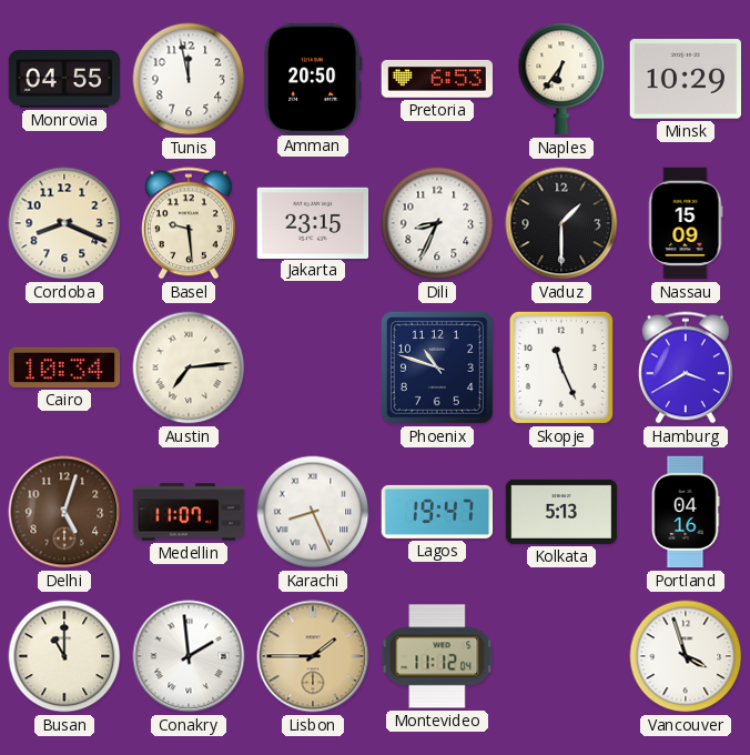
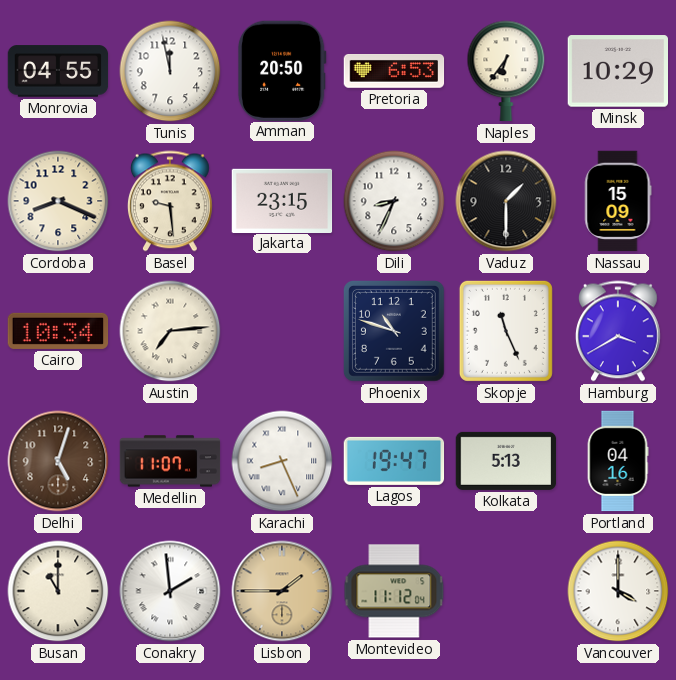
Vancouver: 3:57 -> 4:00
